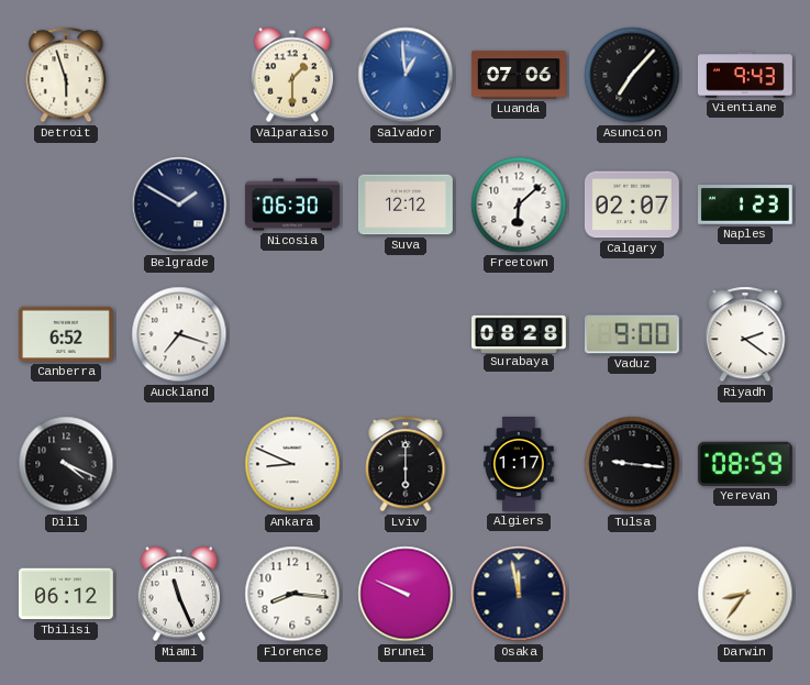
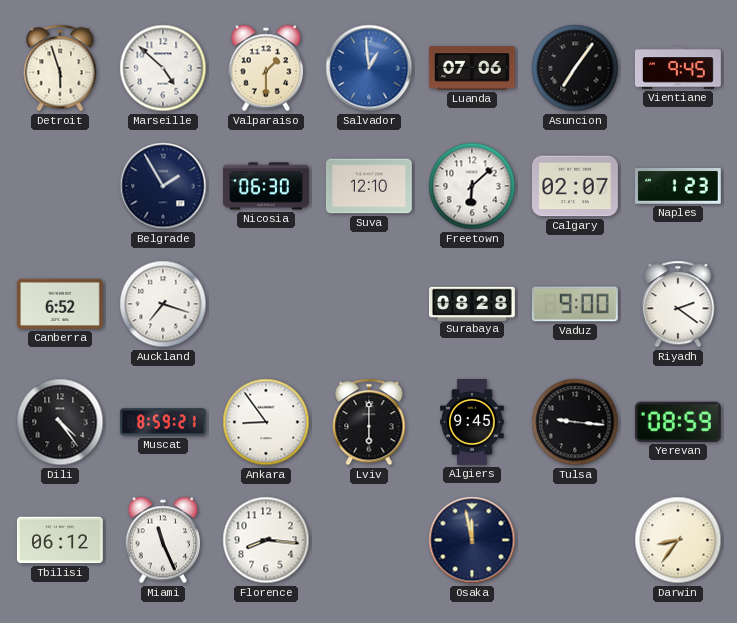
Marseille: none -> 4:52
Asuncion: 7:07 -> 7:06
Vientiane: 9:43 -> 9:45
Belgrade: 1:50 -> 1:55
Suva: 12:12 -> 12:10
Dili: 4:19 -> 4:24
Muscat: none -> 8:59
Ankara: 8:49 -> 8:54
Algiers: 1:17 -> 9:45
Brunei: 9:49 -> none
